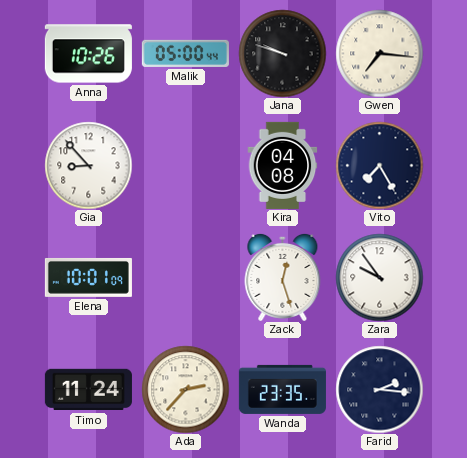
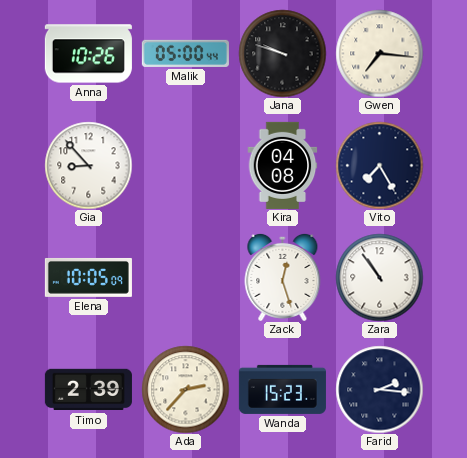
Elena: 10:01 -> 10:05
Zara: 9:54 -> 10:54
Timo: 11:24 -> 2:39
Wanda: 23:35 -> 15:23
